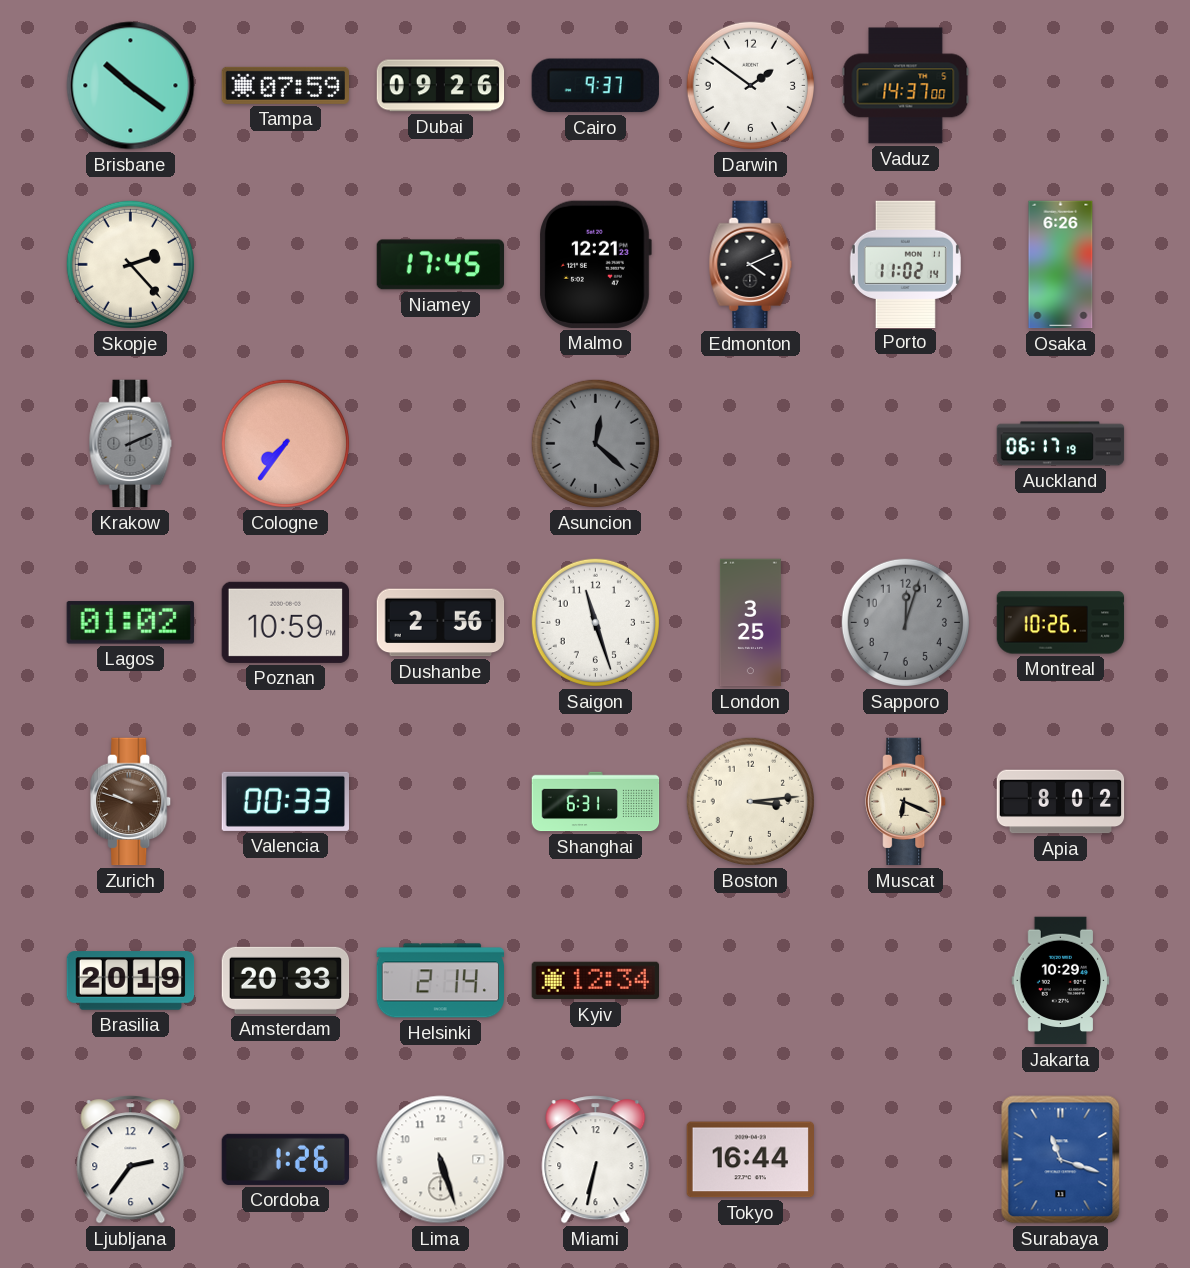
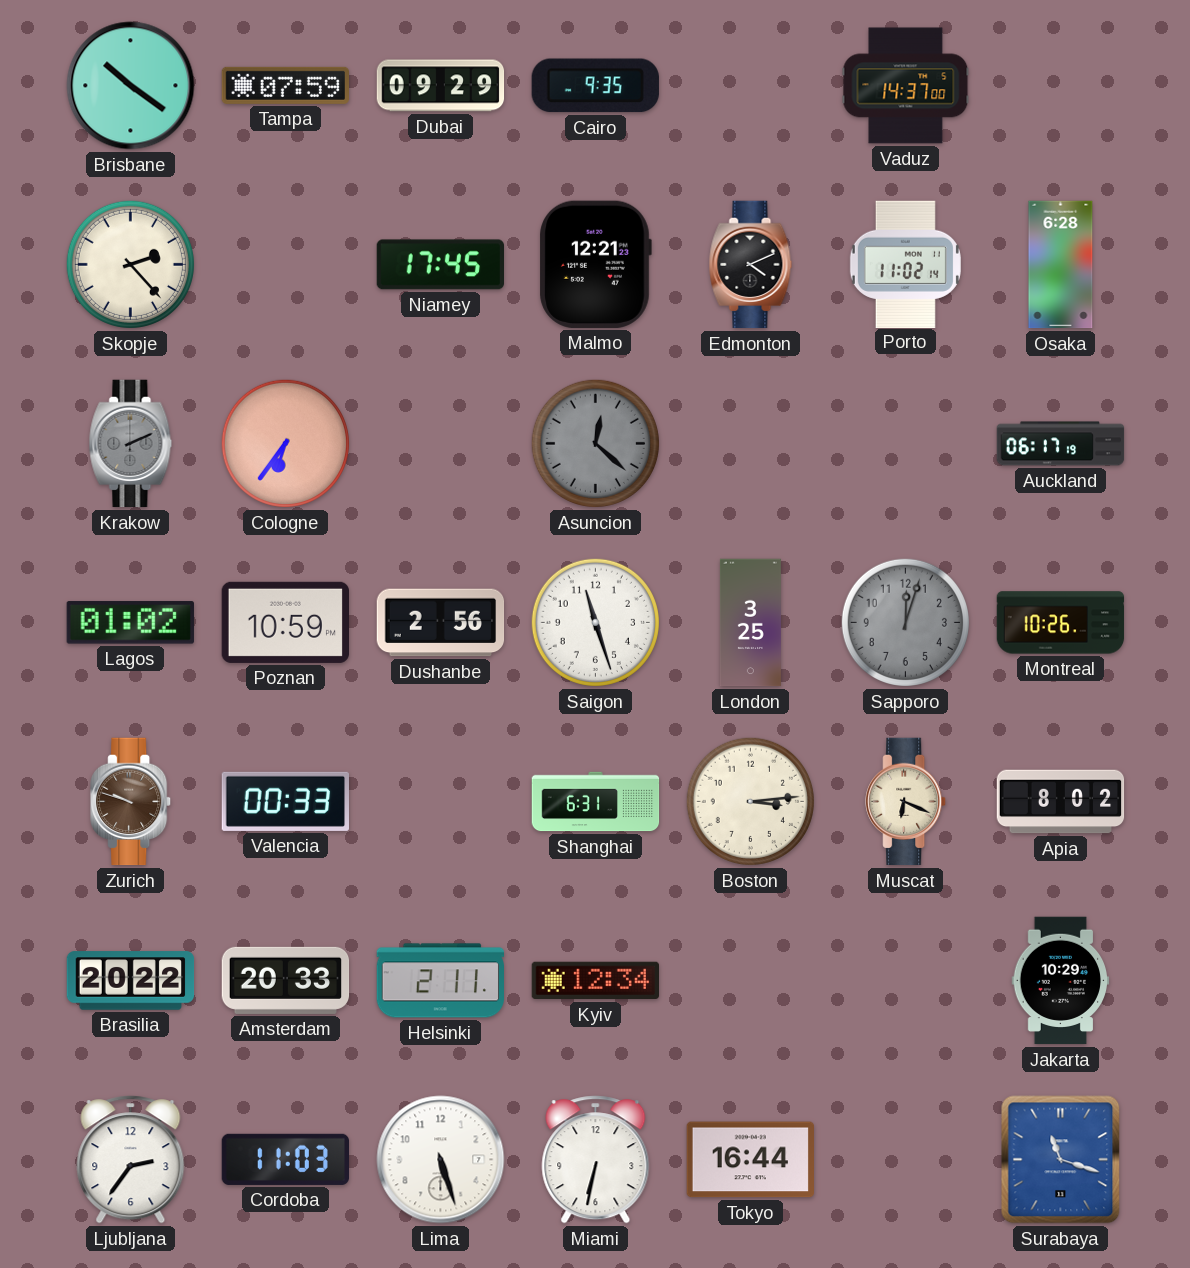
Dubai: 09:26 -> 09:29
Cairo: 9:37 -> 9:35
Darwin: 1:51 -> none
Osaka: 6:26 -> 6:28
Cologne: 7:36 -> 6:36
Brasilia: 20:19 -> 20:22
Helsinki: 2:14 -> 2:11
Cordoba: 1:26 -> 11:03
